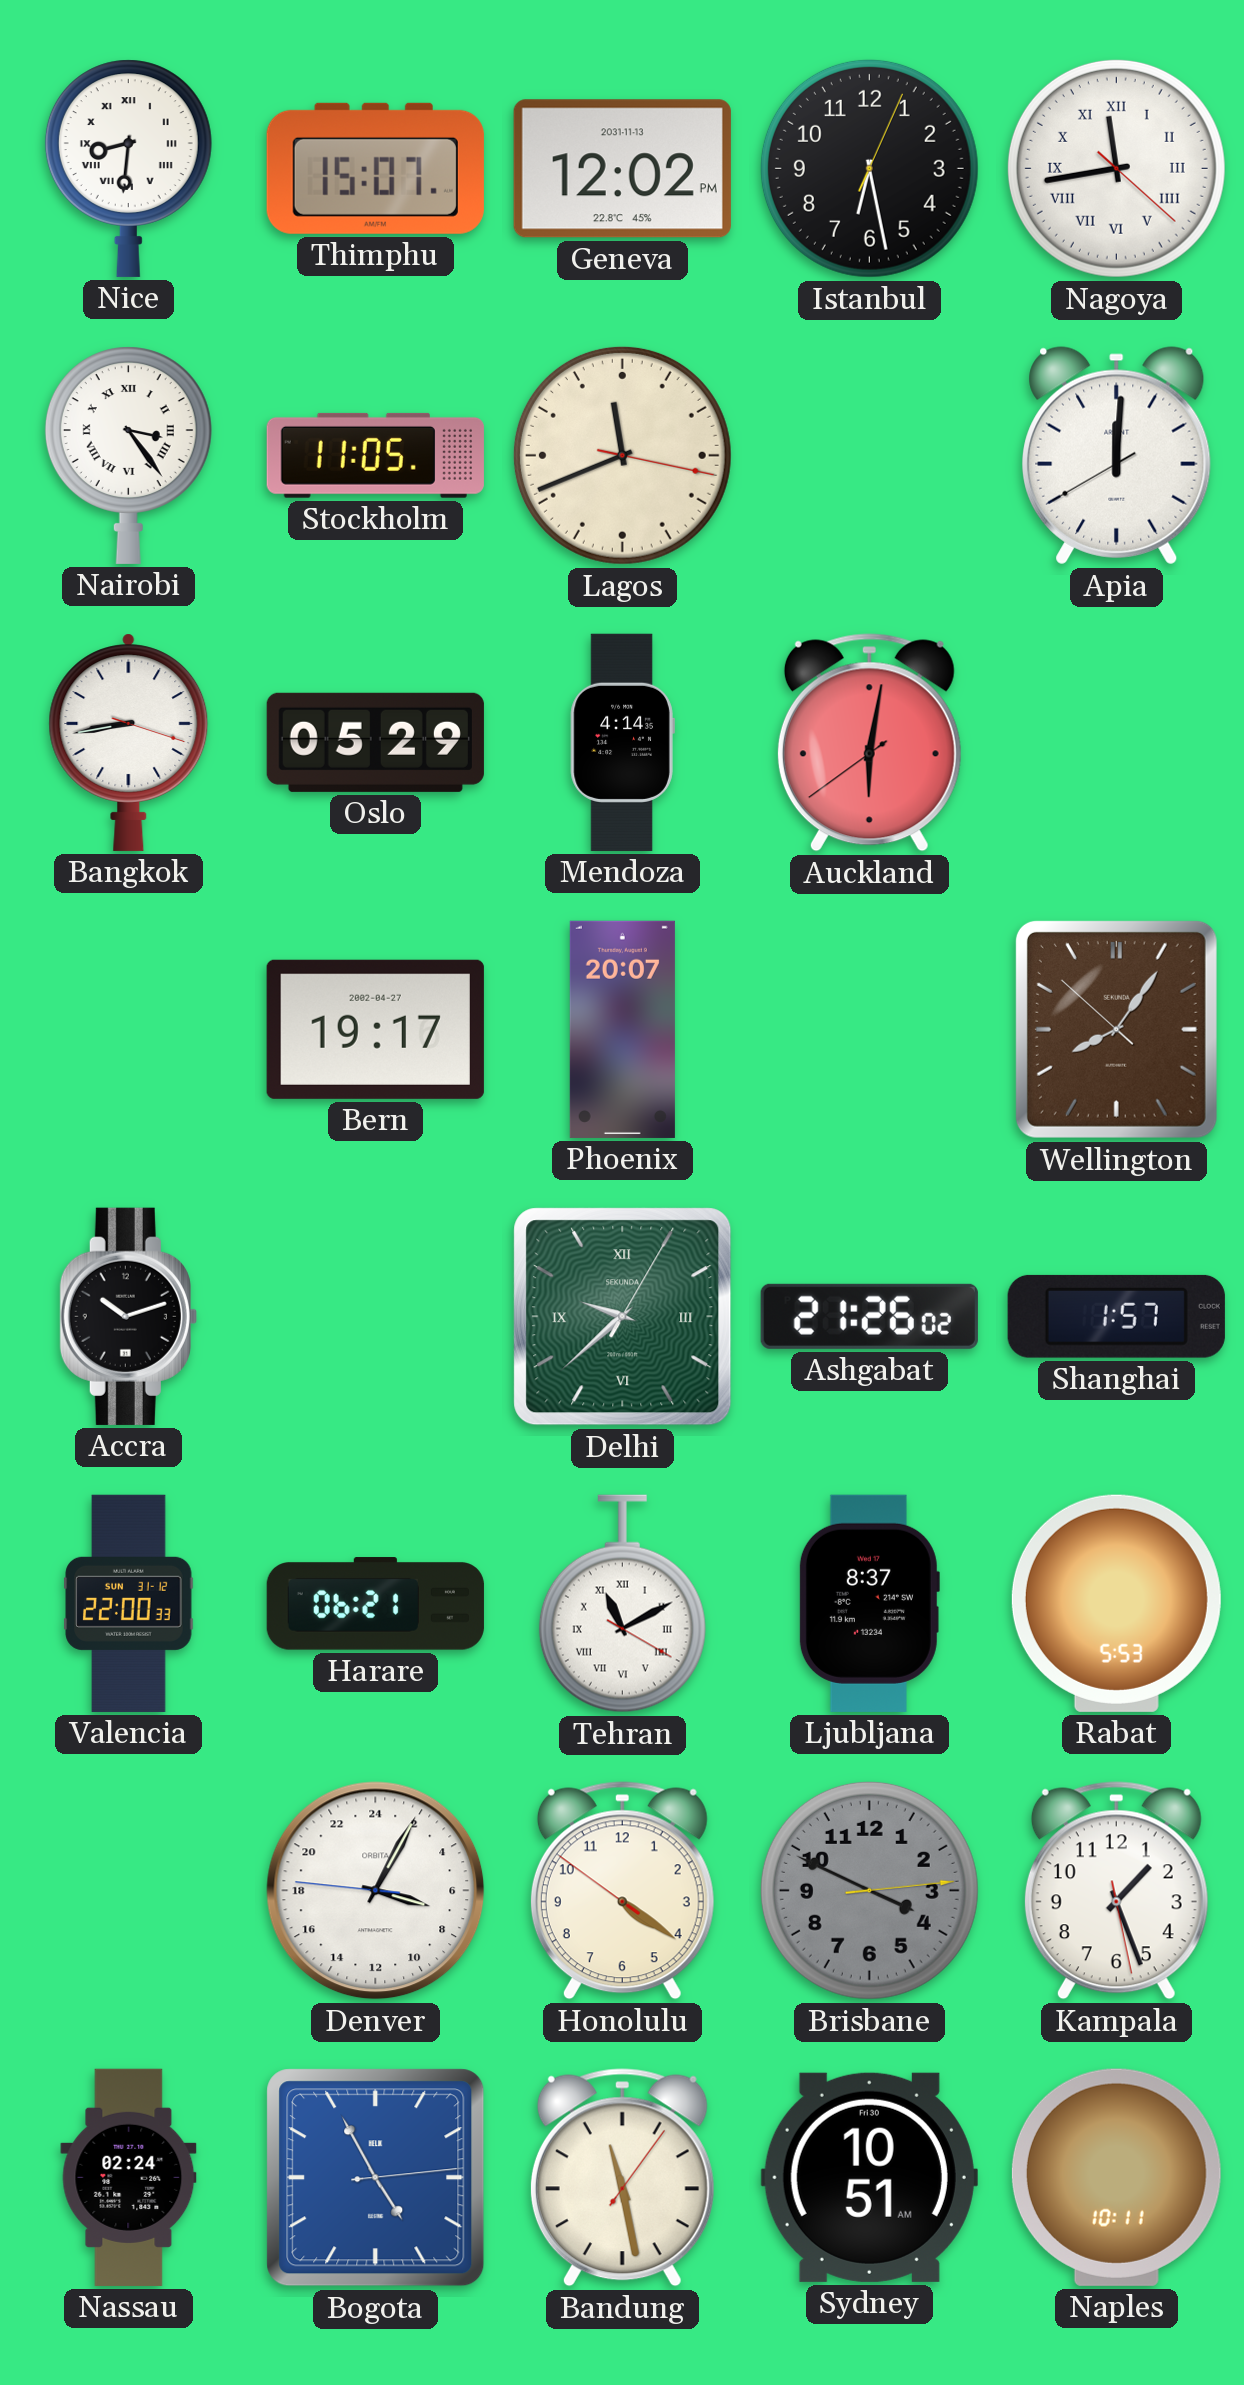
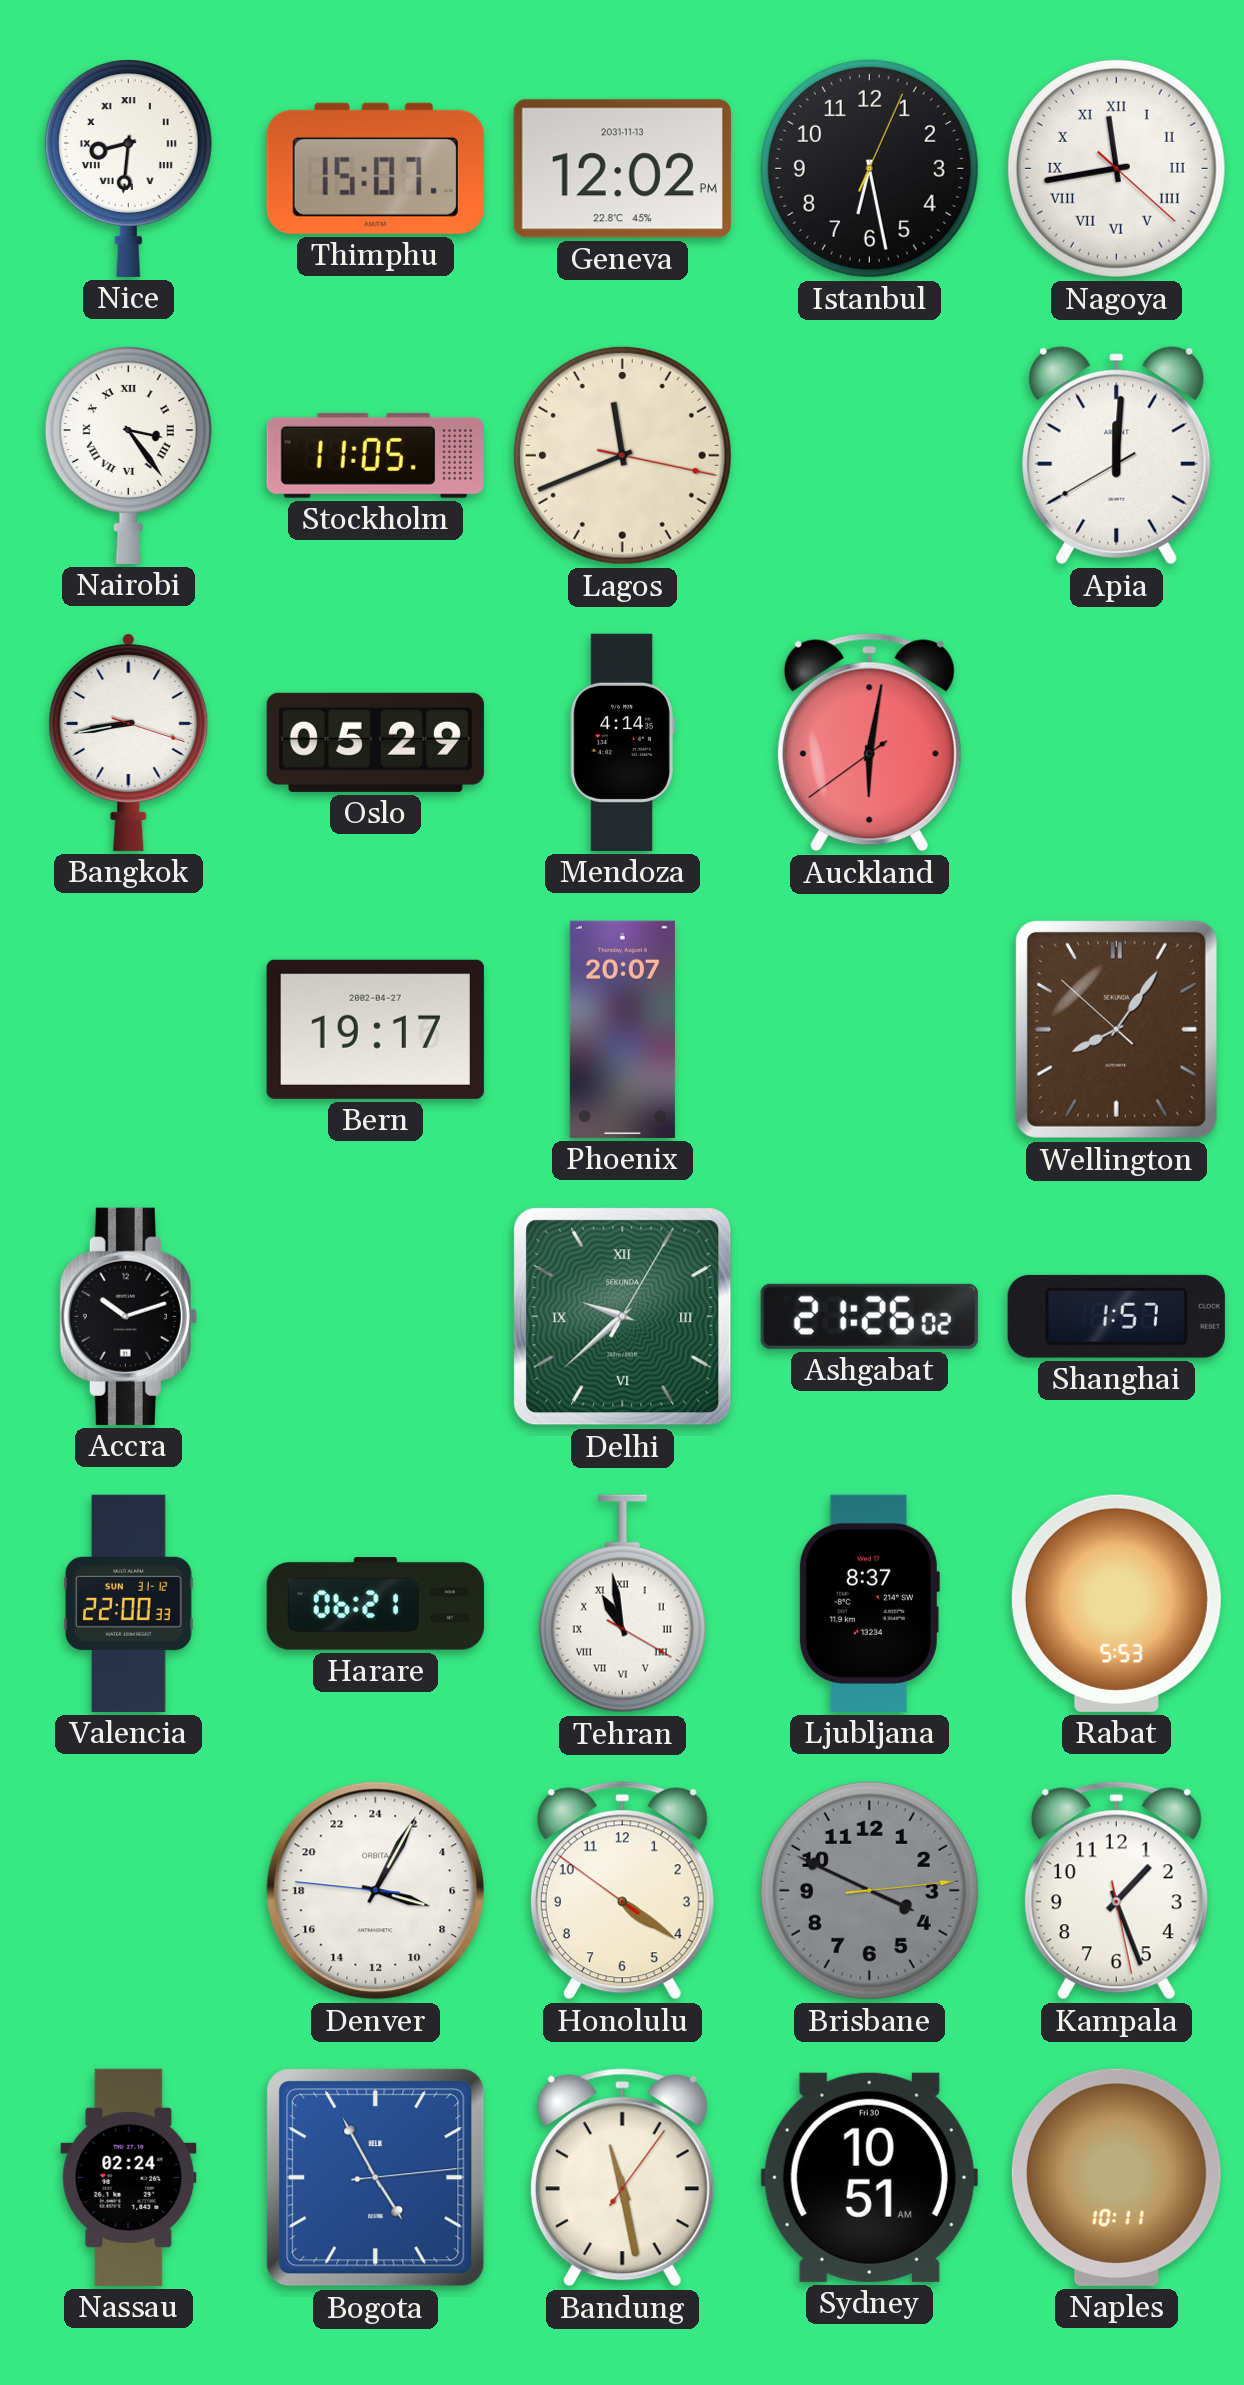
Tehran: 11:10 -> 10:58
